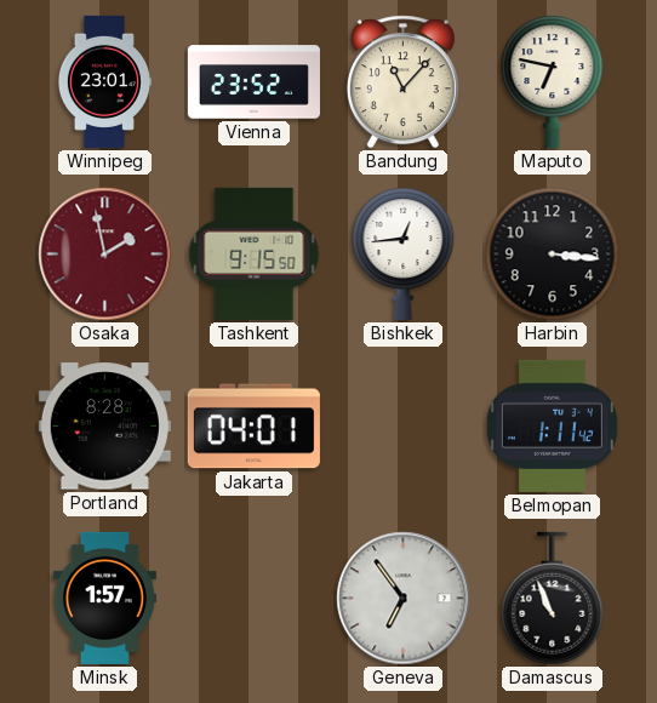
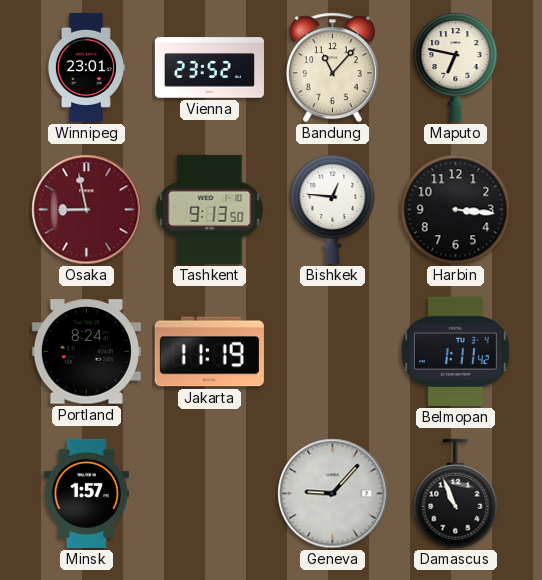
Osaka: 1:58 -> 8:58
Tashkent: 9:15 -> 9:13
Bishkek: 12:44 -> 12:46
Portland: 8:28 -> 8:24
Jakarta: 04:01 -> 11:19
Geneva: 6:54 -> 9:07
